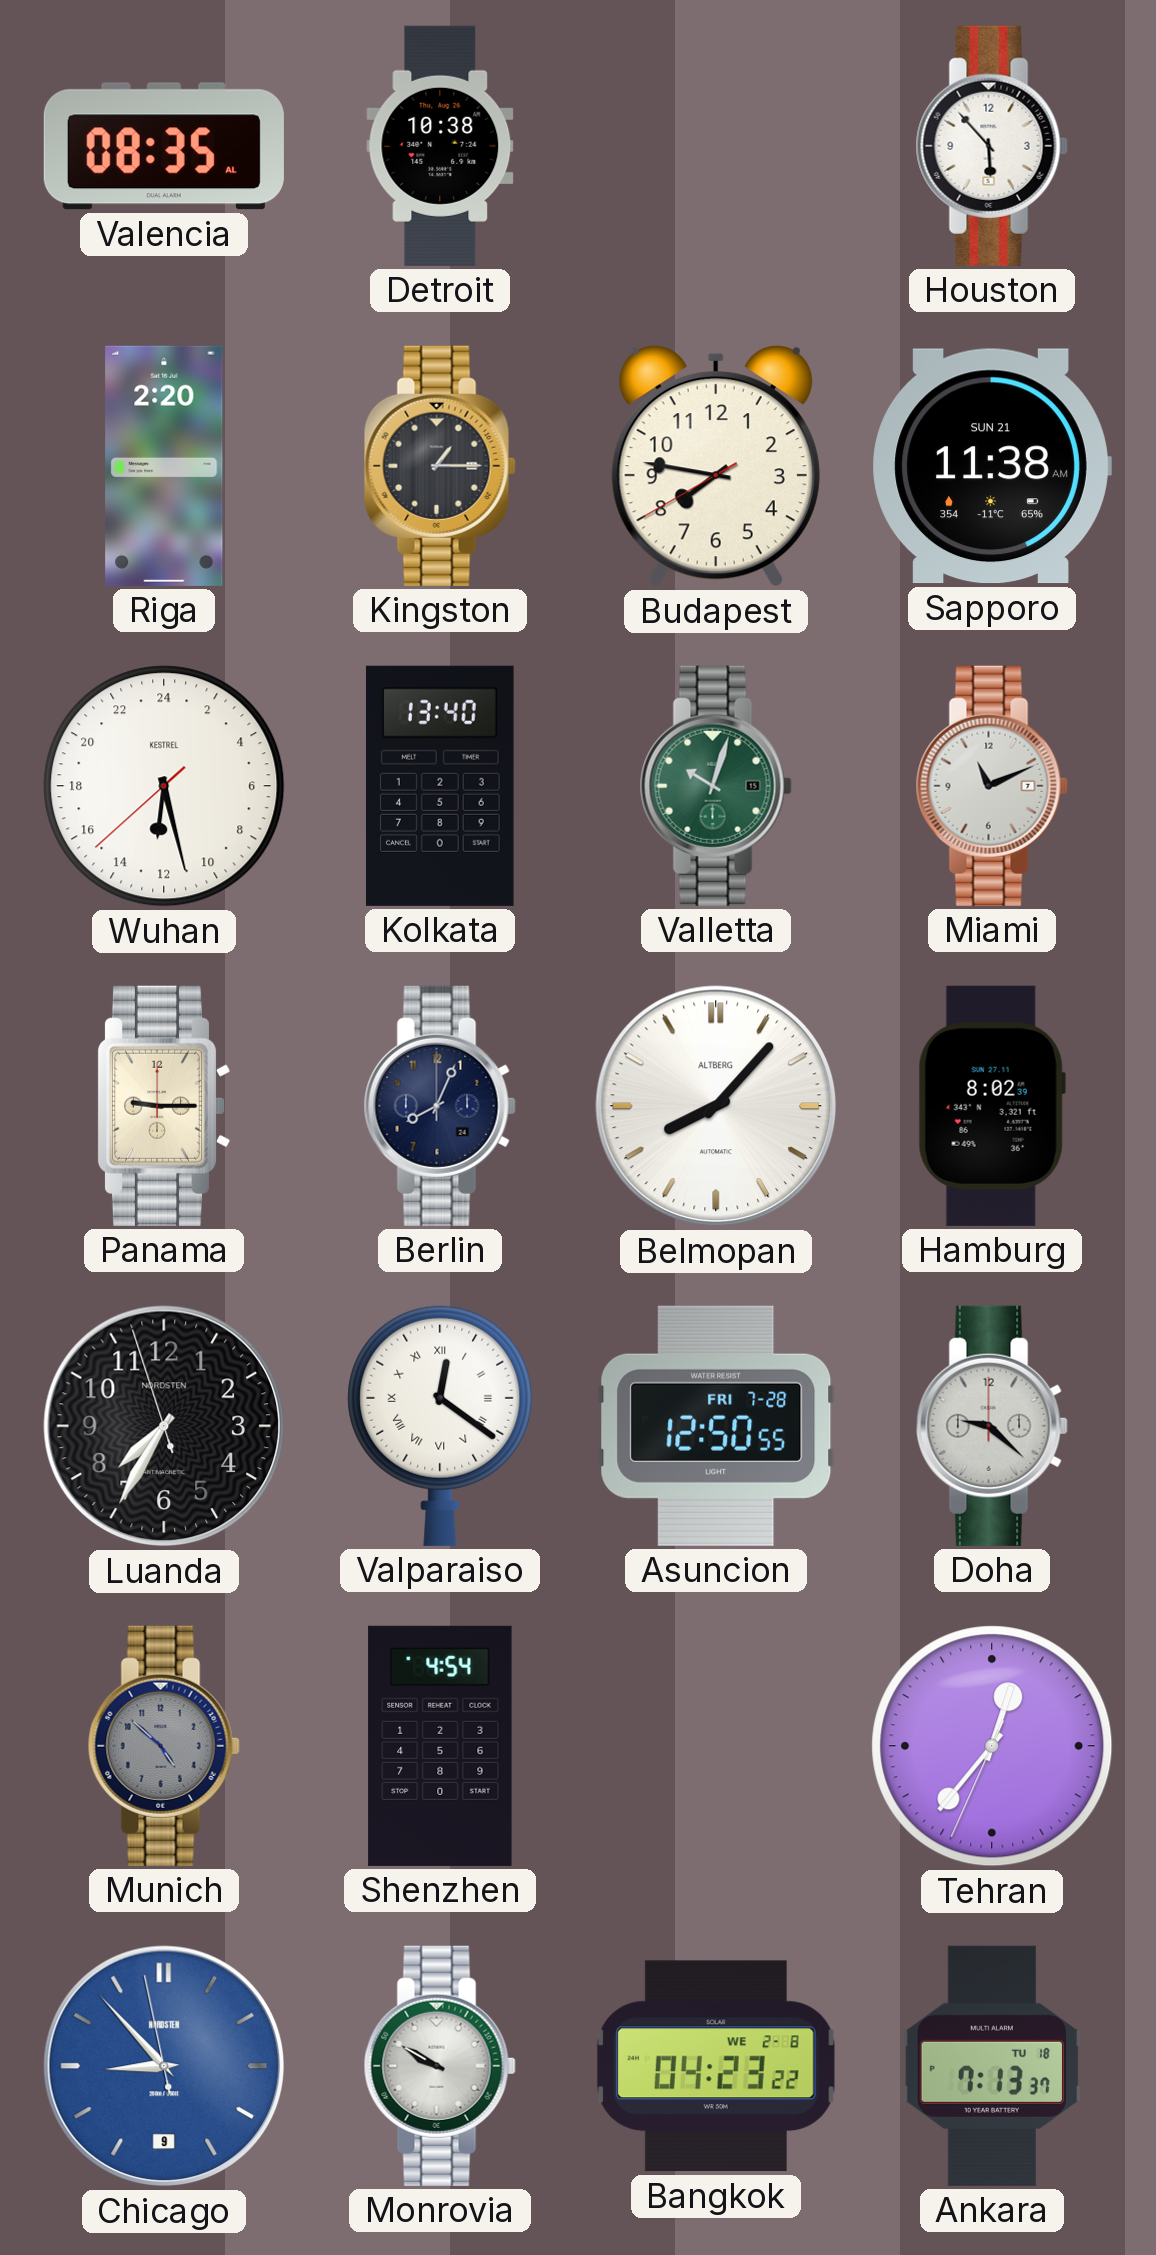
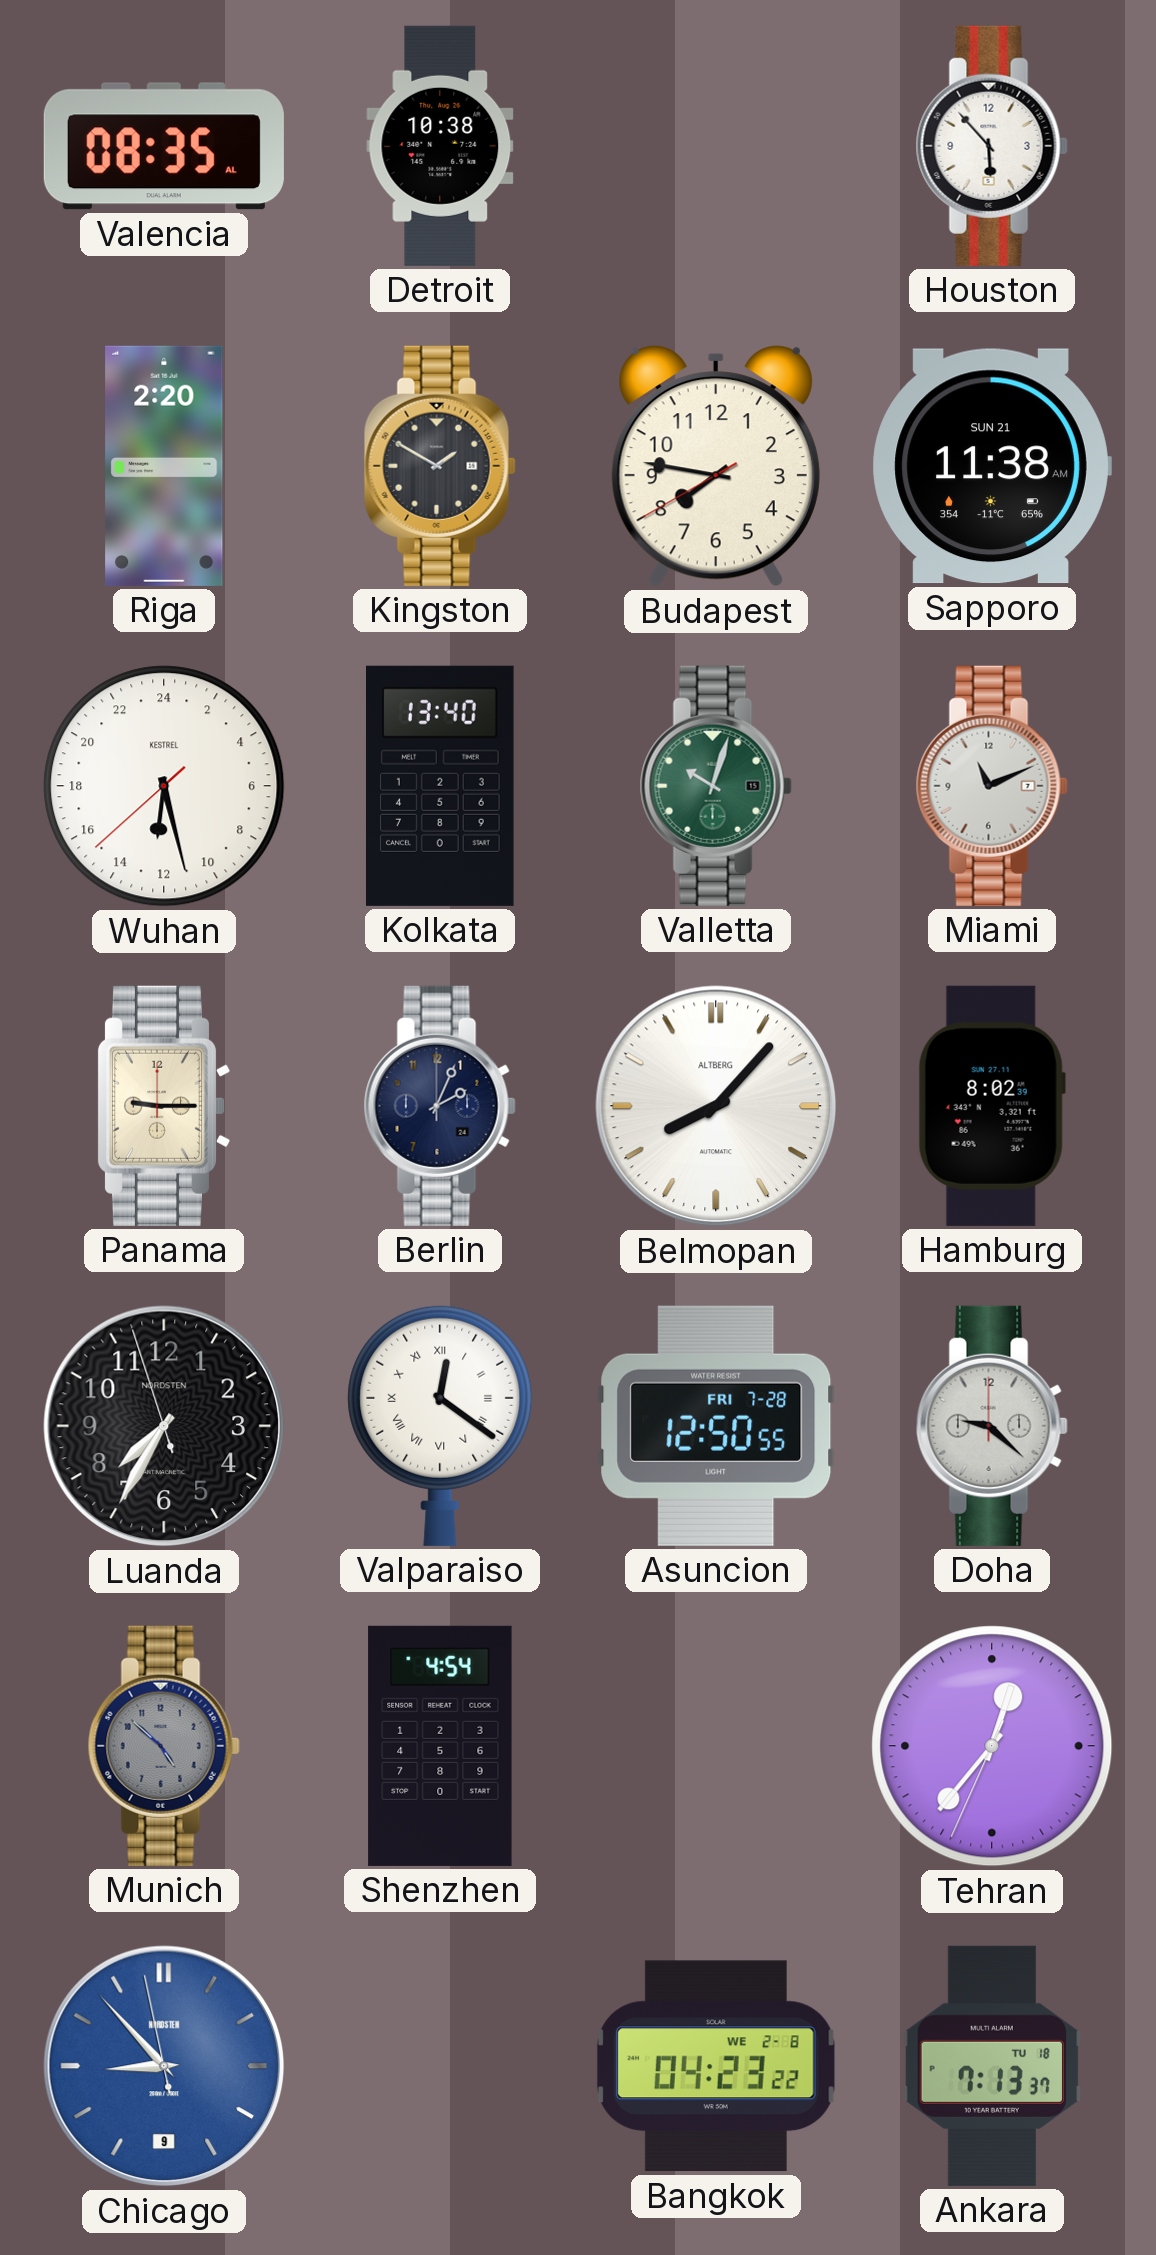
Kingston: 1:15 -> 1:50
Berlin: 8:04 -> 2:04
Monrovia: 9:50 -> none
